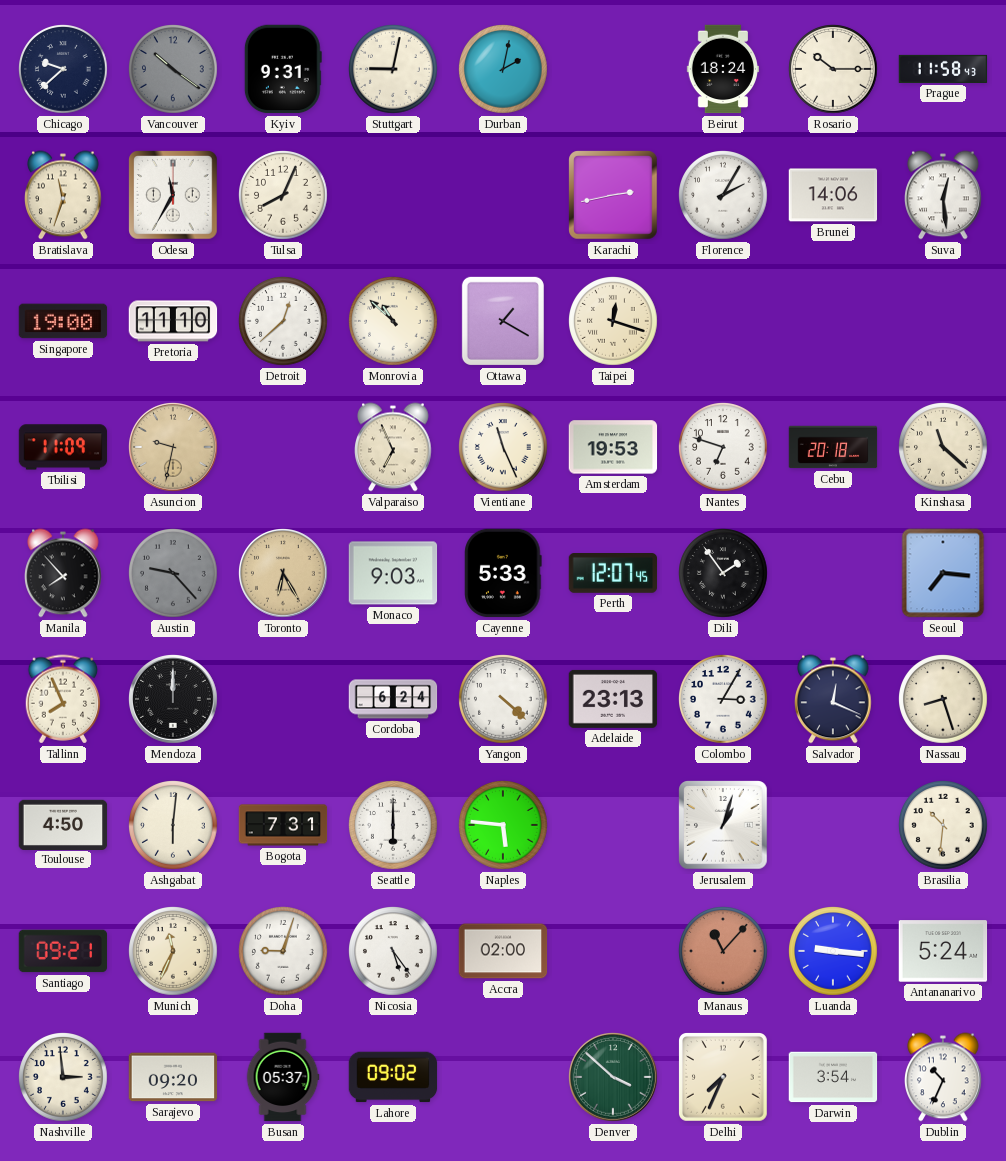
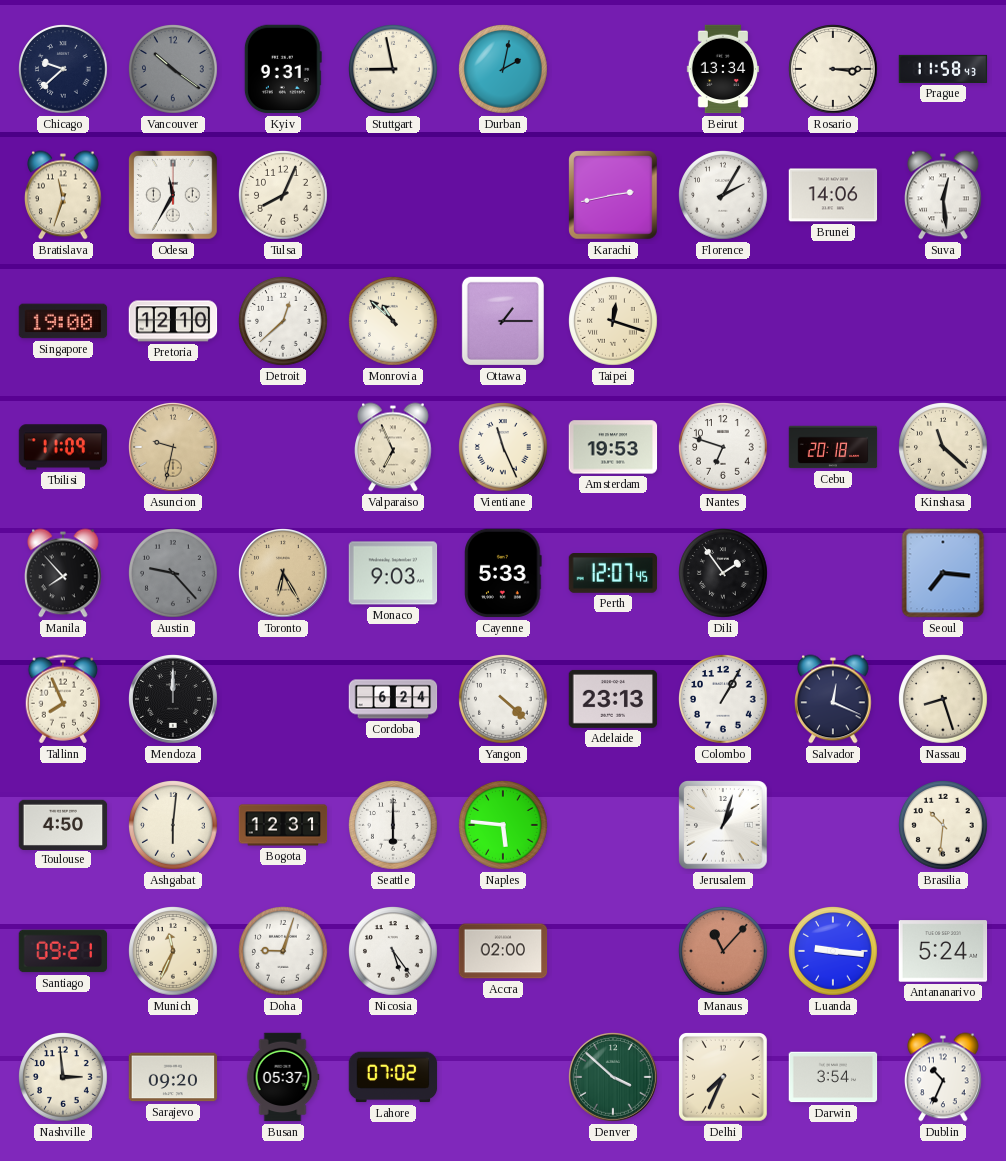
Stuttgart: 9:02 -> 8:58
Beirut: 18:24 -> 13:34
Rosario: 10:15 -> 3:15
Pretoria: 11:10 -> 12:10
Ottawa: 1:20 -> 1:15
Colombo: 3:05 -> 1:05
Bogota: 7:31 -> 12:31
Lahore: 09:02 -> 07:02
